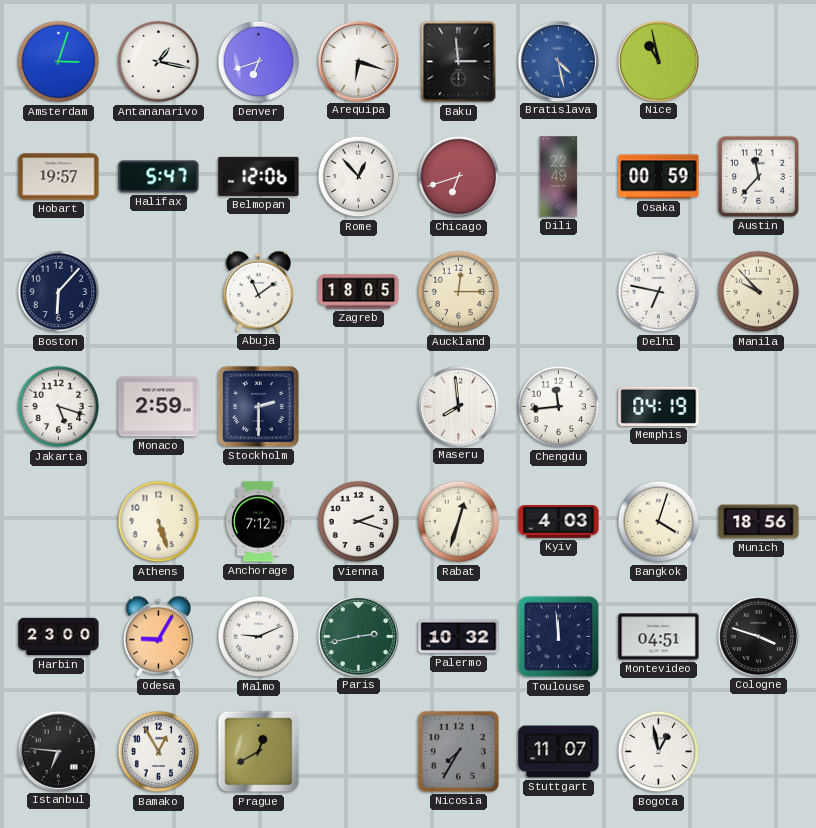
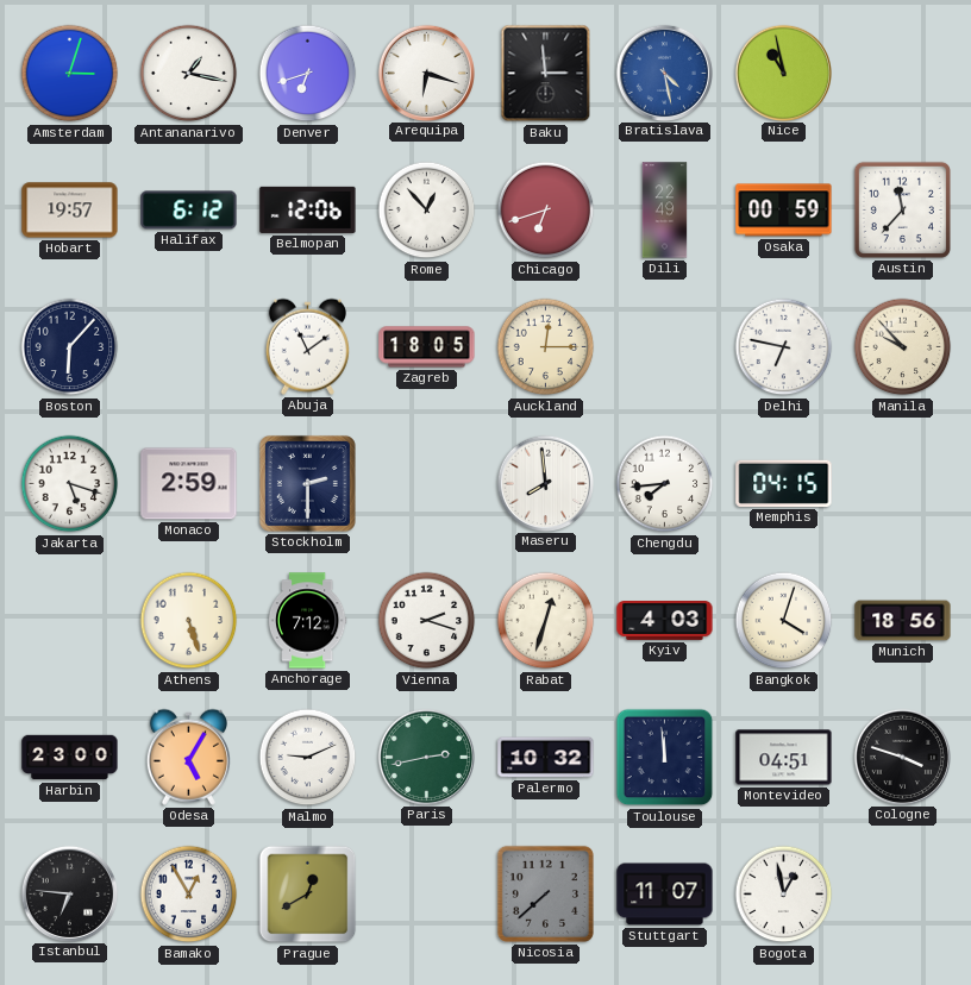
Halifax: 5:47 -> 6:12
Chengdu: 11:44 -> 7:44
Memphis: 04:19 -> 04:15
Odesa: 9:05 -> 5:05
Nicosia: 7:35 -> 7:38
